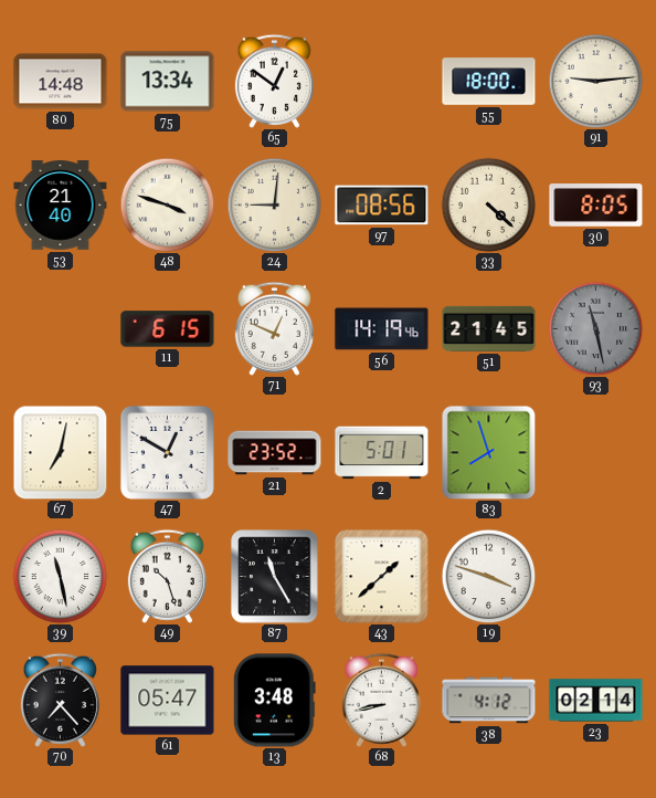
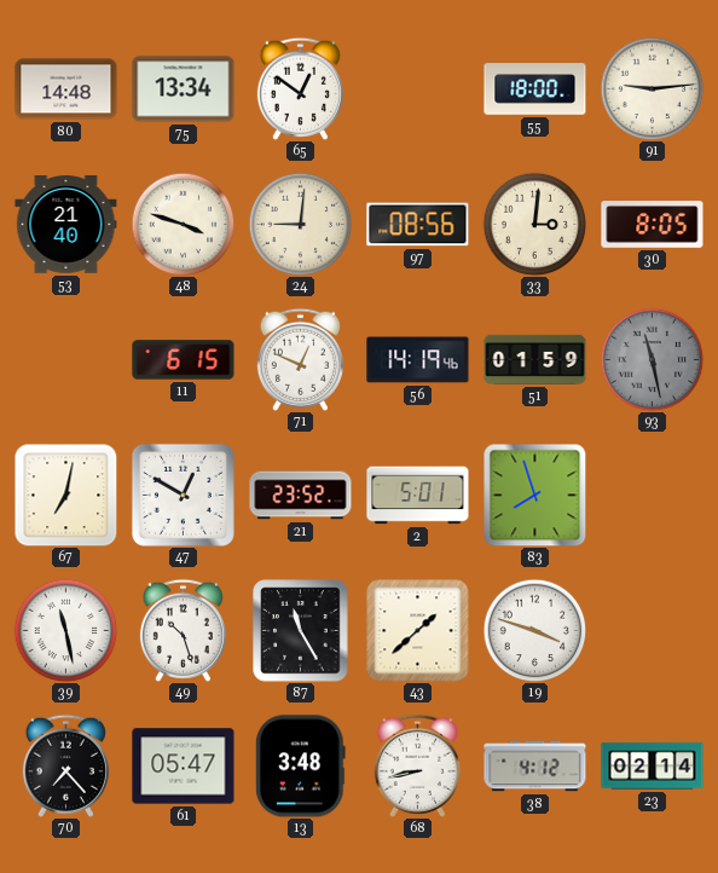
33: 4:22 -> 3:01
51: 21:45 -> 01:59
